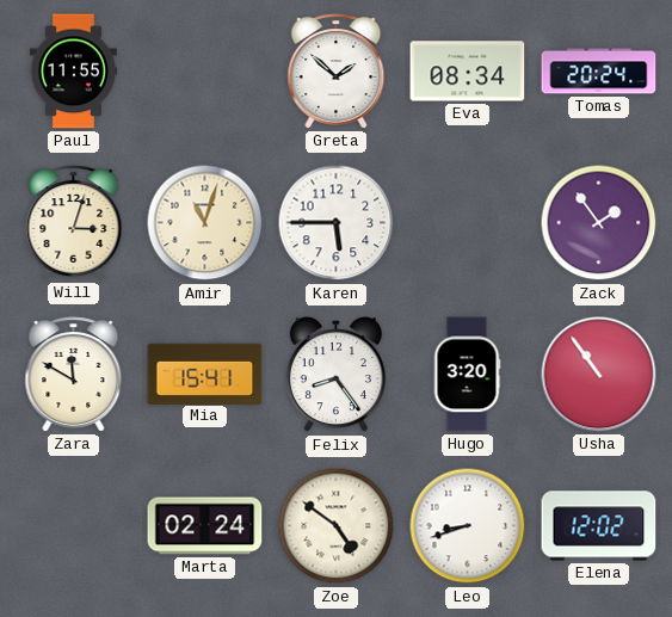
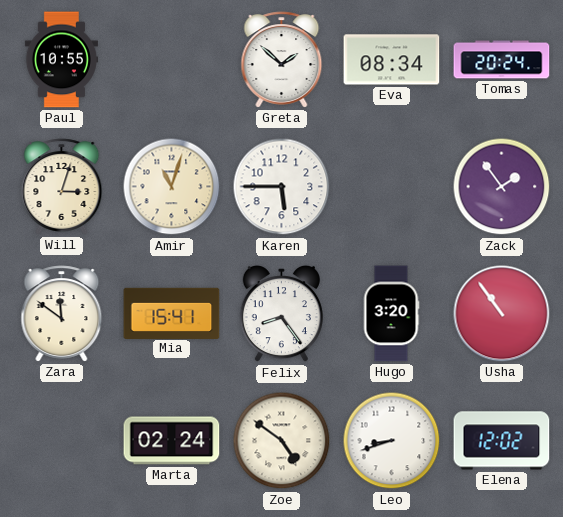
Paul: 11:55 -> 10:55
Zara: 11:50 -> 11:51
